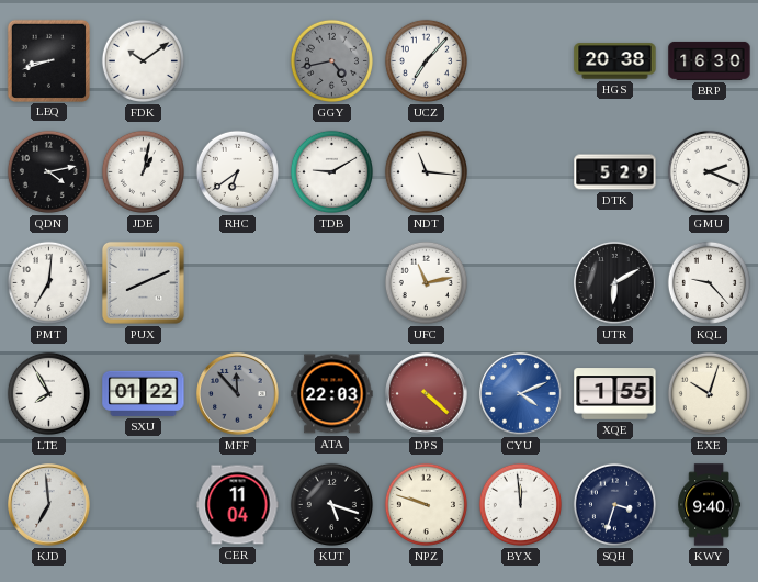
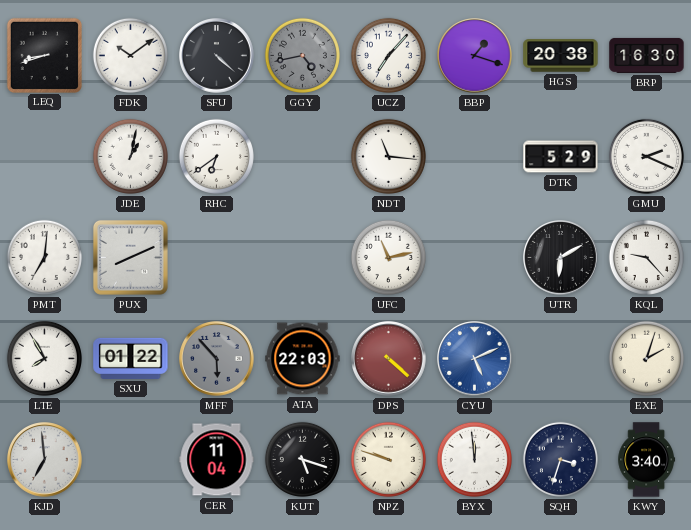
SFU: none -> 4:22
BBP: none -> 1:18
QDN: 4:13 -> none
TDB: 9:10 -> none
MFF: 11:53 -> 5:53
CYU: 4:11 -> 5:11
XQE: 1:55 -> none
EXE: 10:03 -> 2:03
KWY: 9:40 -> 3:40
